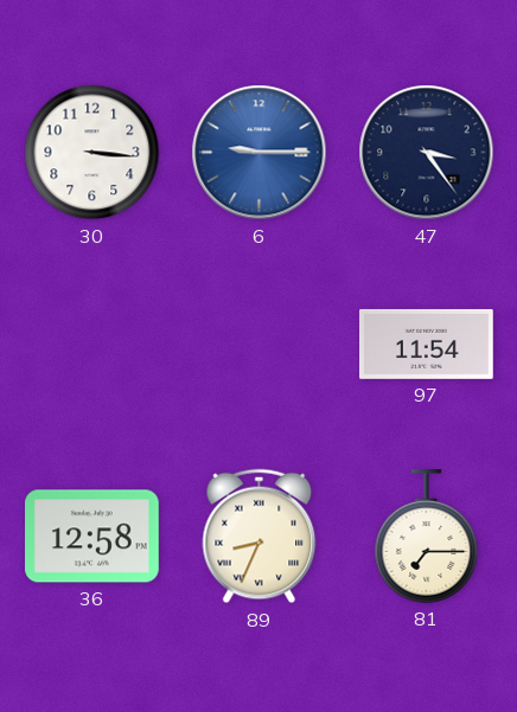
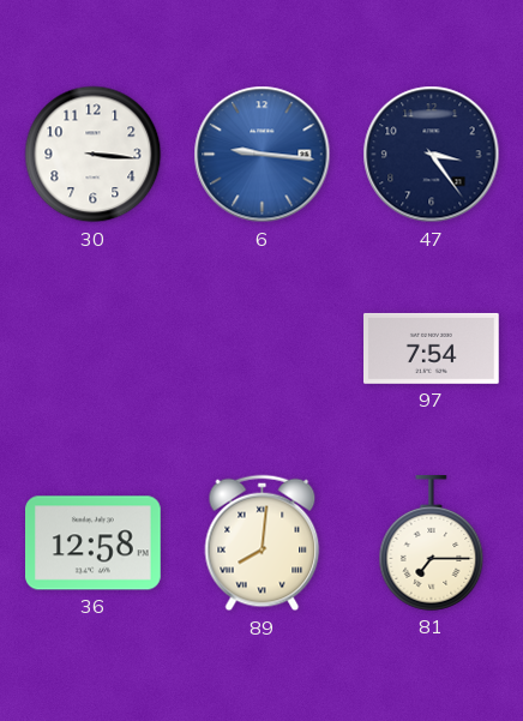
6: 9:15 -> 9:16
97: 11:54 -> 7:54
89: 8:34 -> 8:01
